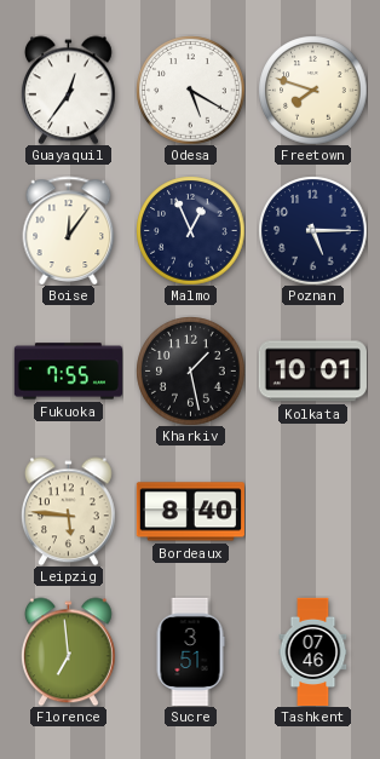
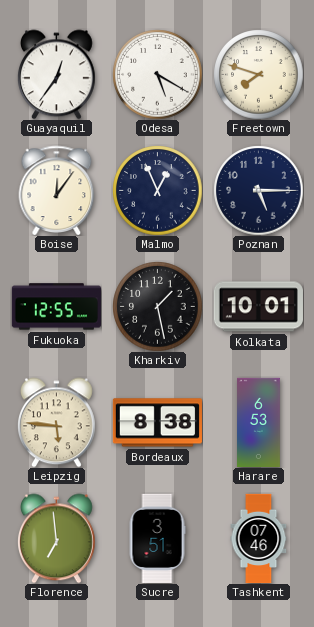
Fukuoka: 7:55 -> 12:55
Bordeaux: 8:40 -> 8:38
Harare: none -> 6:53
